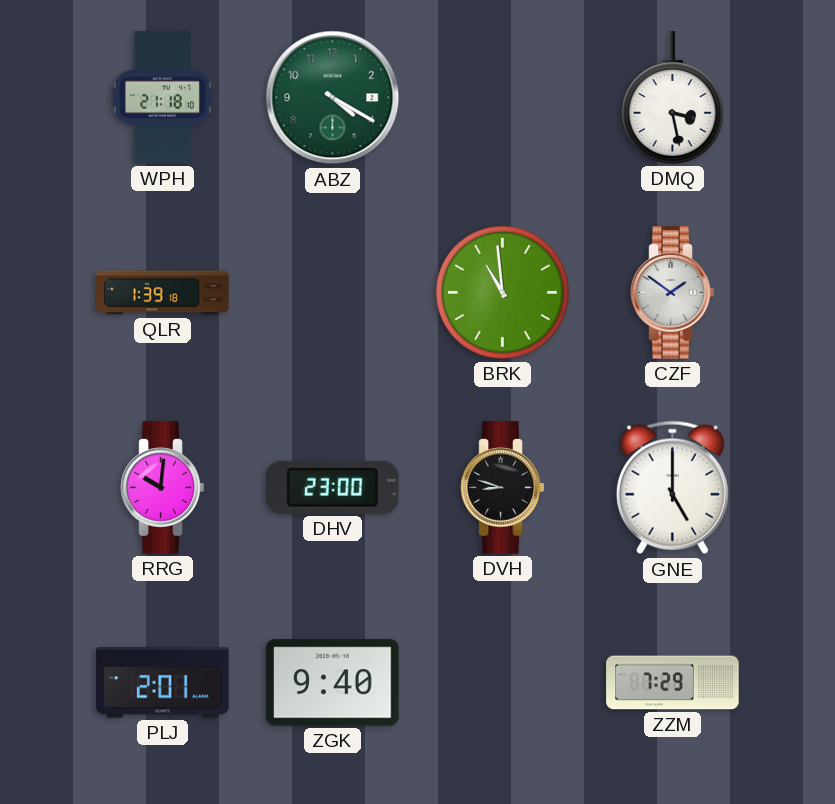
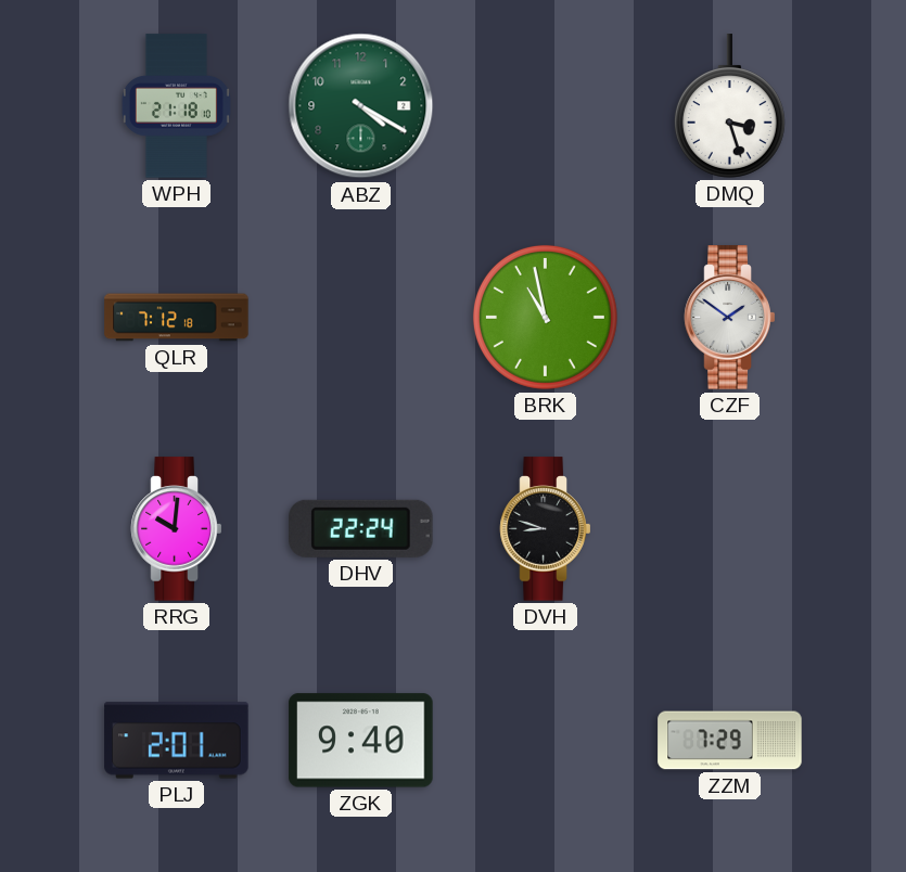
DMQ: 3:28 -> 3:27
QLR: 1:39 -> 7:12
BRK: 10:59 -> 10:58
DHV: 23:00 -> 22:24
GNE: 5:00 -> none
